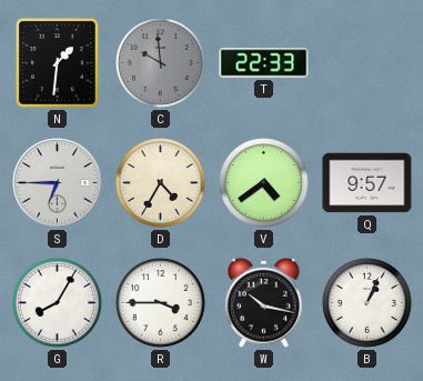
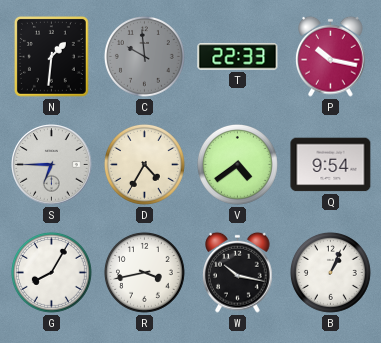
P: none -> 10:17
Q: 9:57 -> 9:54
R: 3:45 -> 3:43
